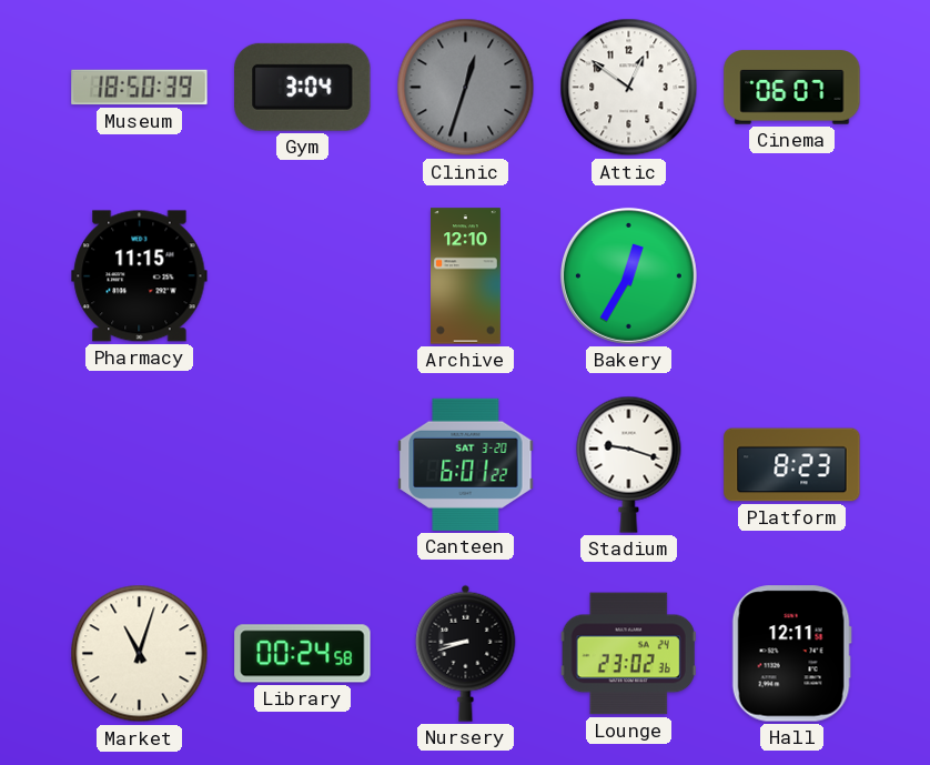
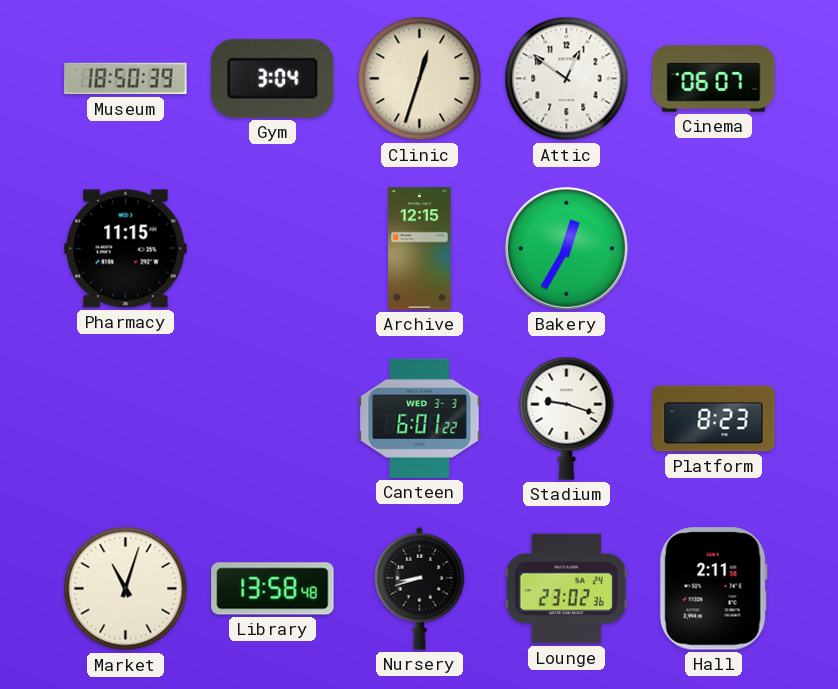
Clinic dial: grey -> cream
Archive: 12:10 -> 12:15
Canteen date: SAT 3-20 -> WED 3-3
Library: 00:24 -> 13:58
Hall: 12:11 -> 2:11
